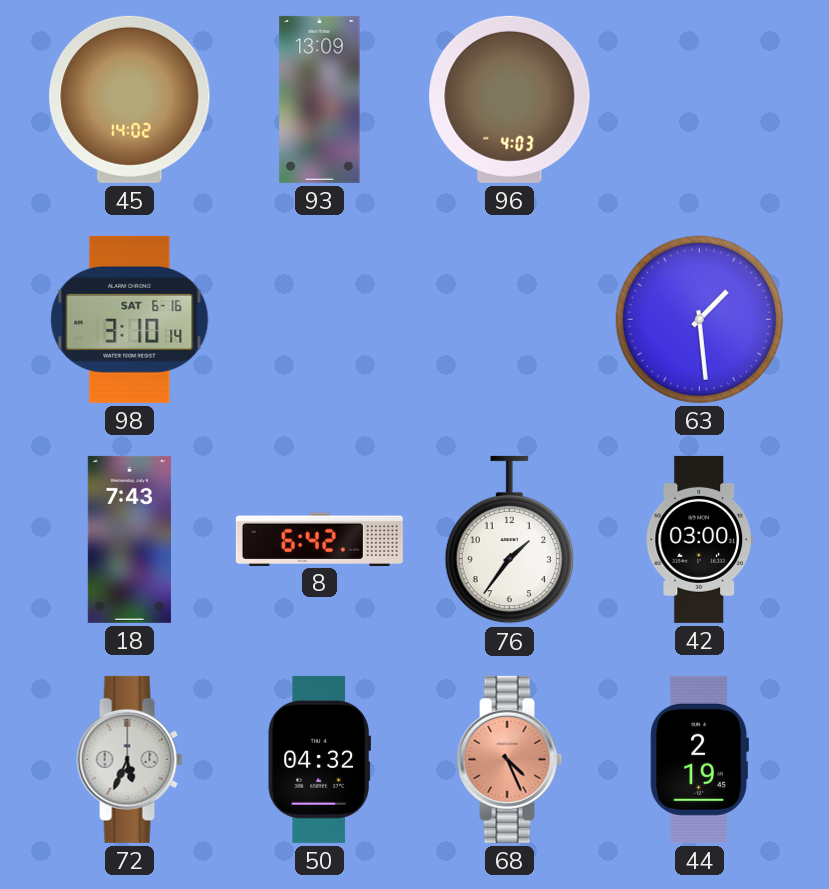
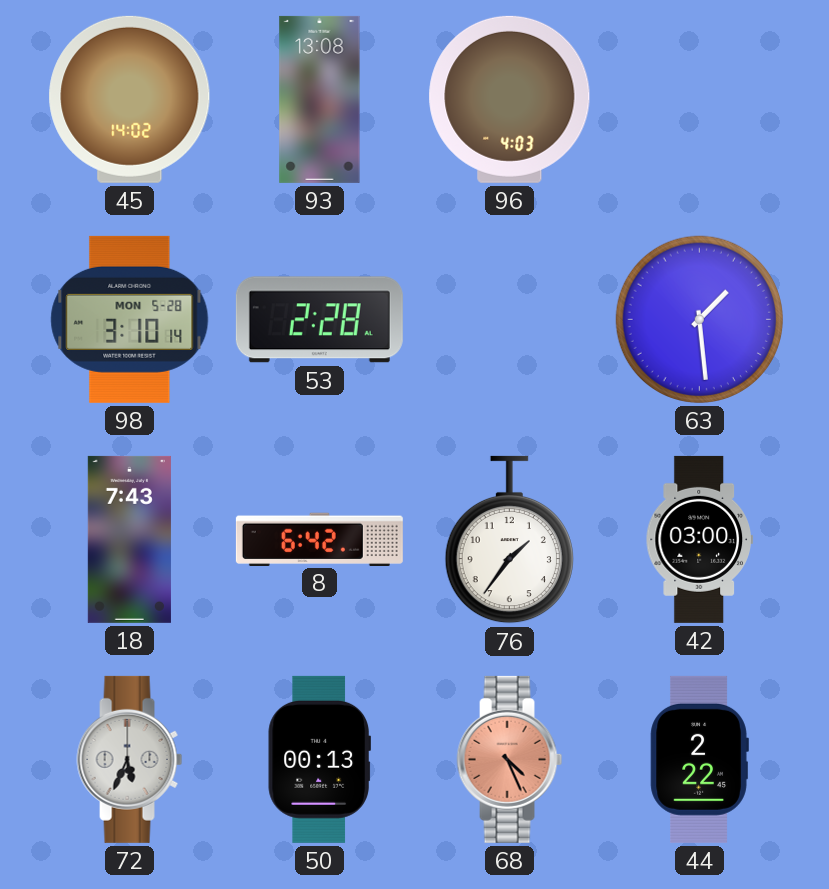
93: 13:09 -> 13:08
98 date: SAT 6-16 -> MON 5-28
53: none -> 2:28
50: 04:32 -> 00:13
44: 2:19 -> 2:22
